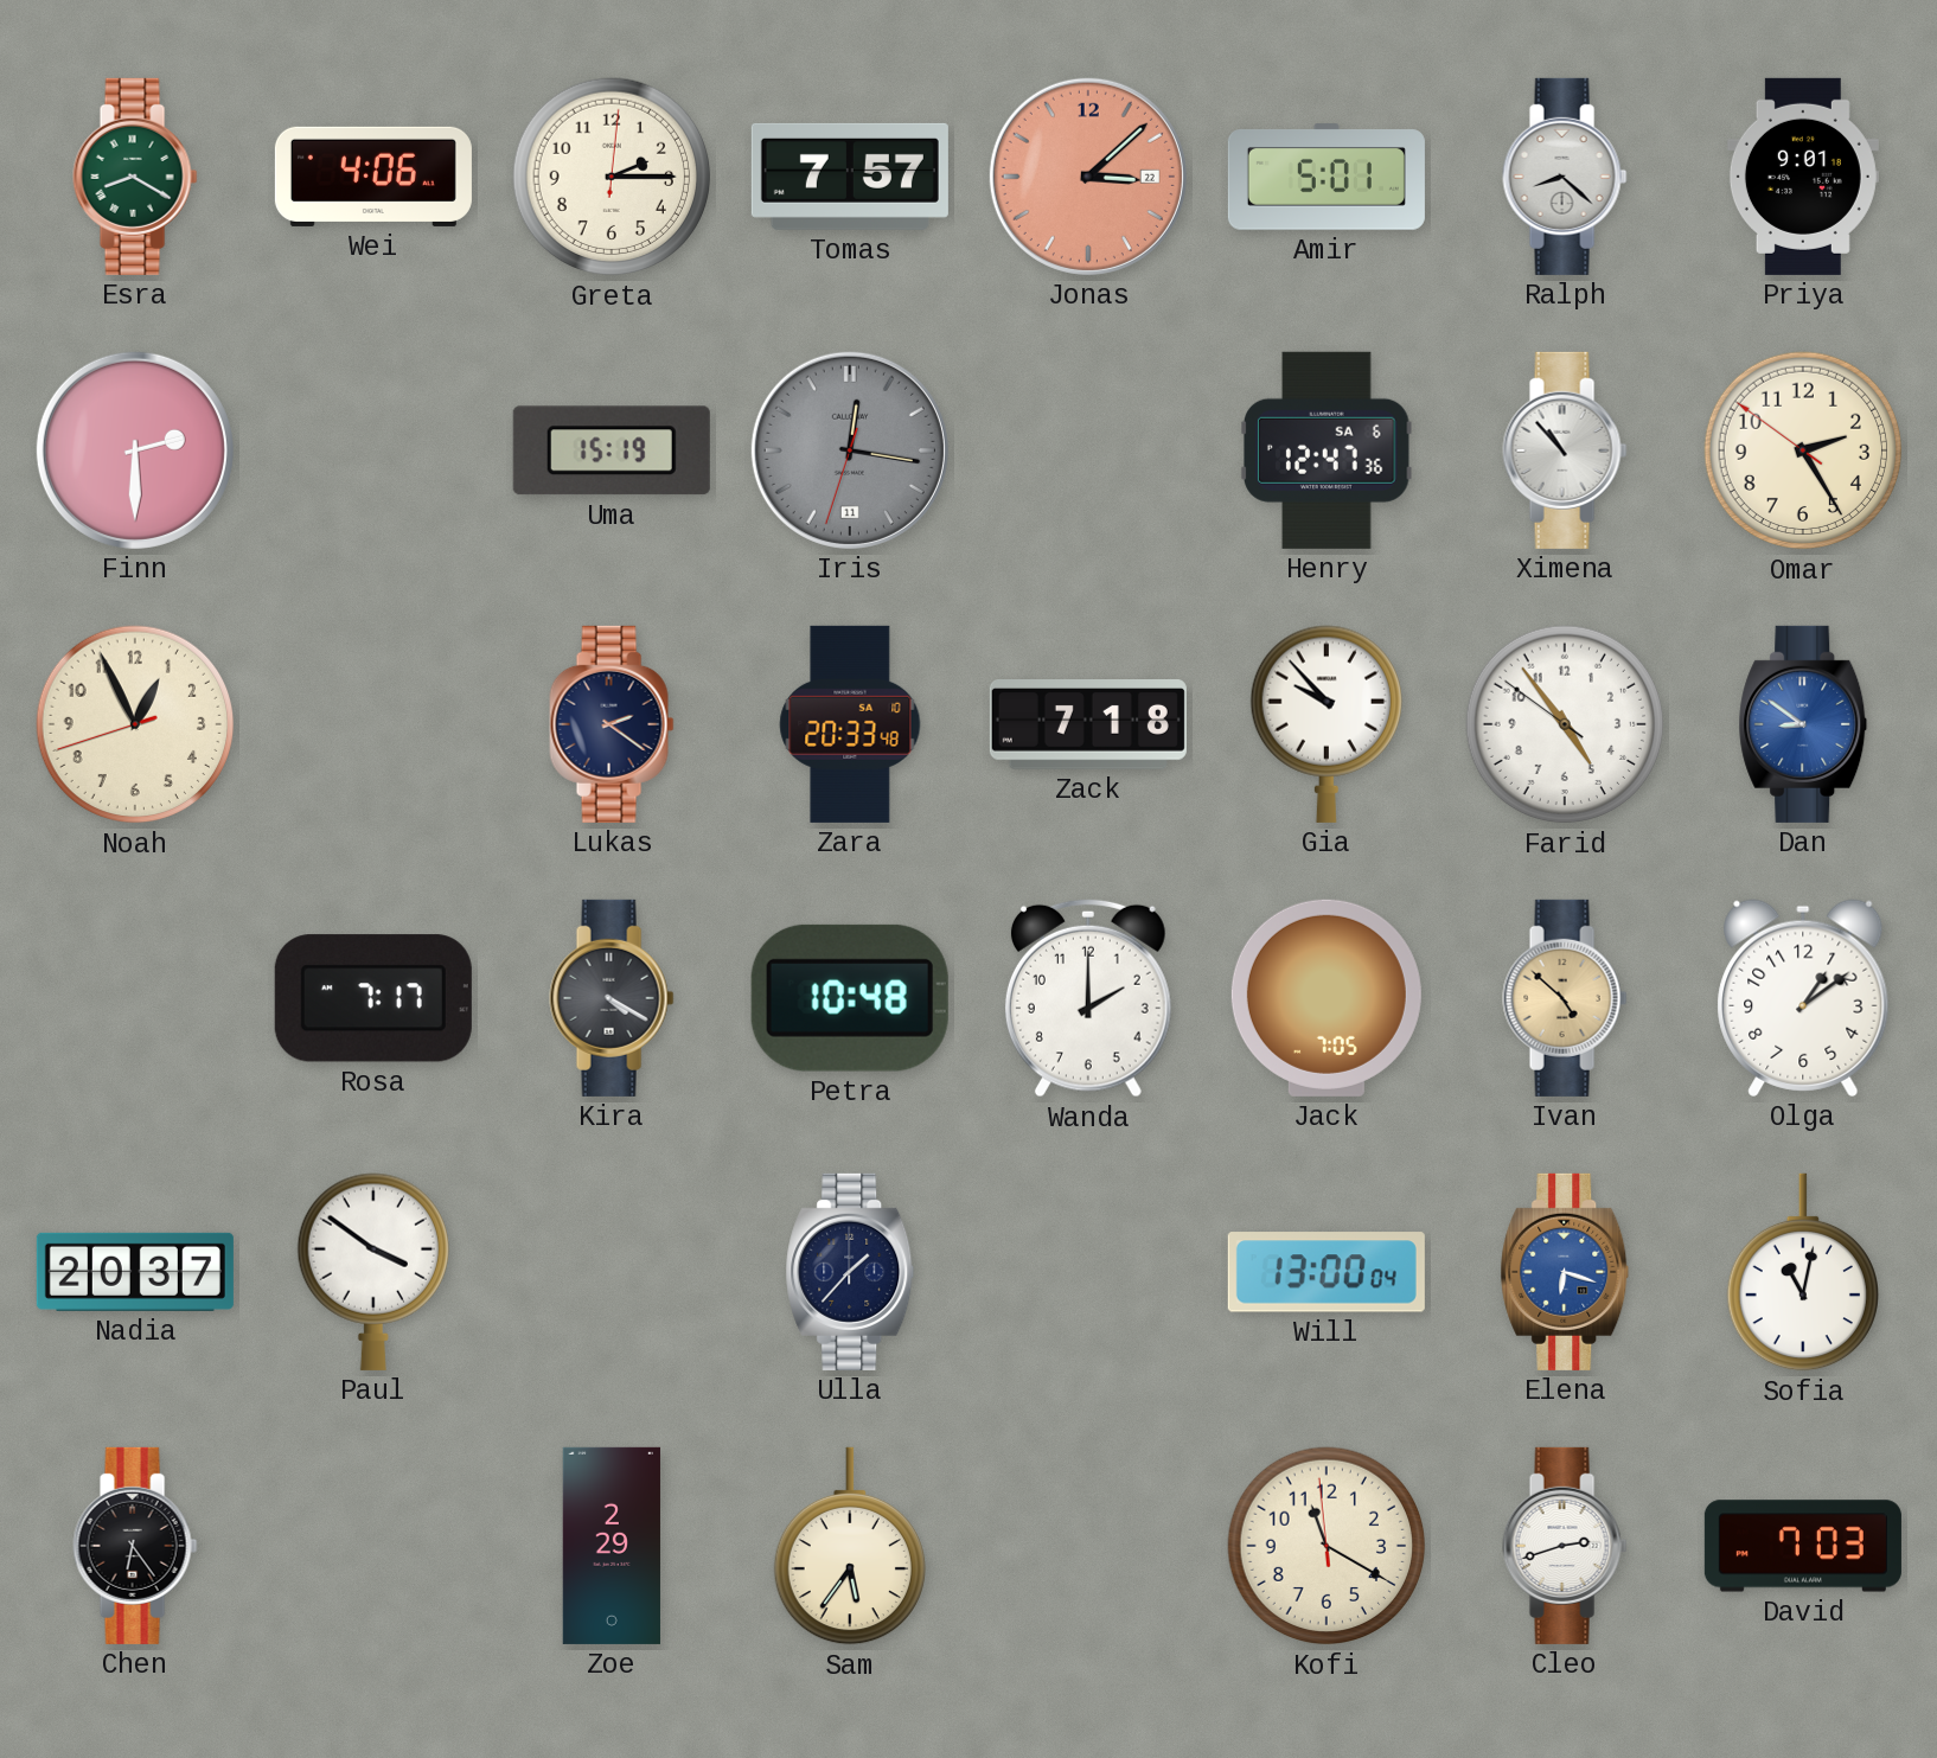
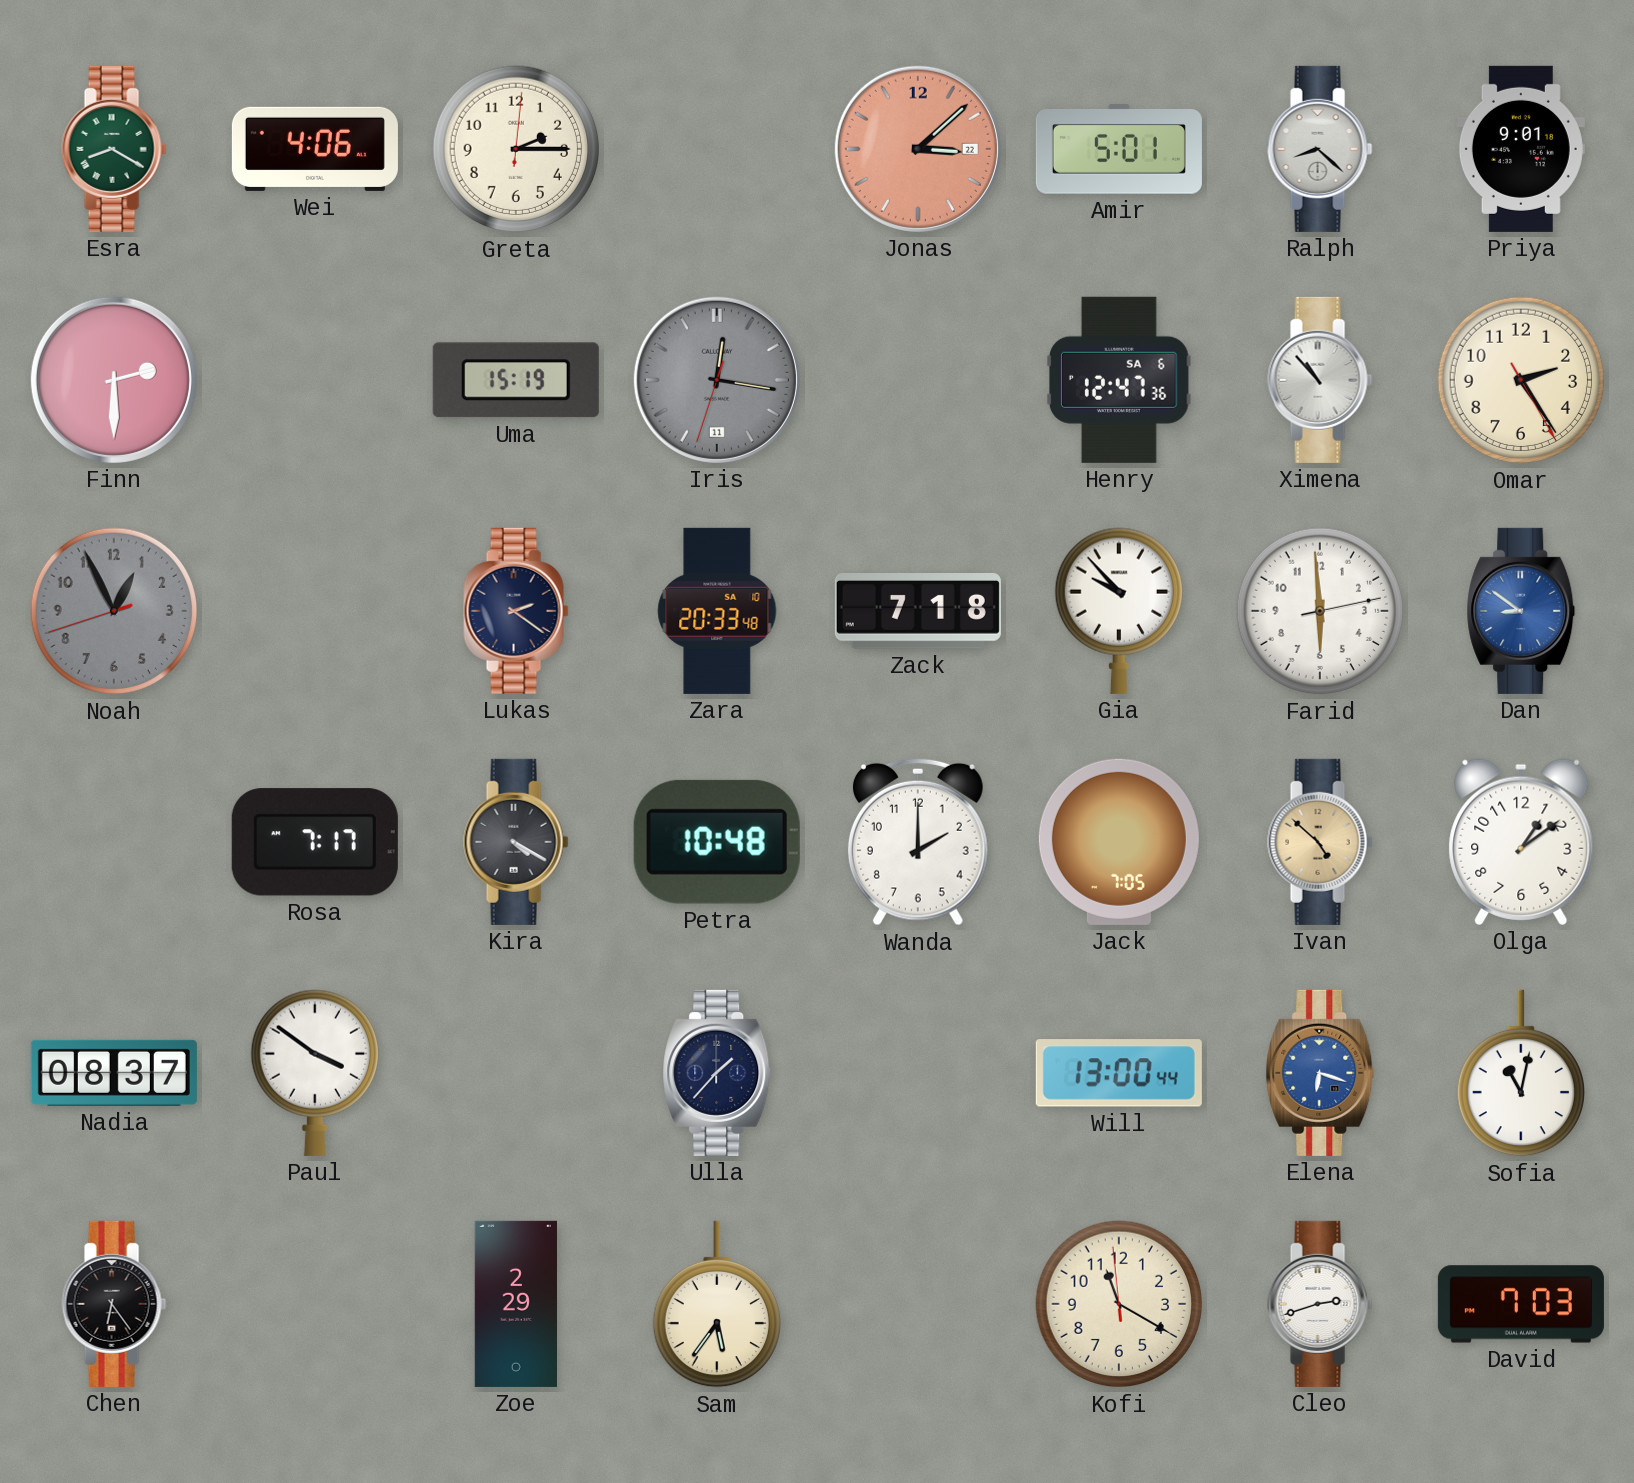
Tomas: 7:57 -> none
Omar: 2:24:51 -> 2:24:25
Noah dial: cream -> grey
Farid: 4:53 -> 5:59
Nadia: 20:37 -> 08:37
Will: 13:00:04 -> 13:00:44
